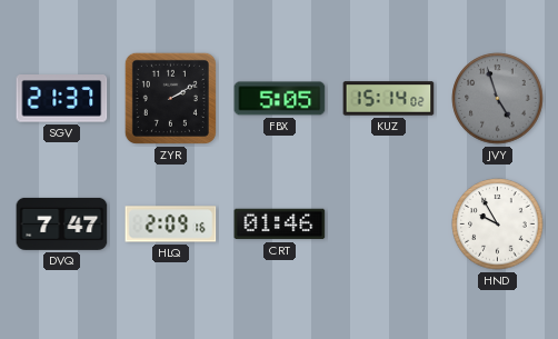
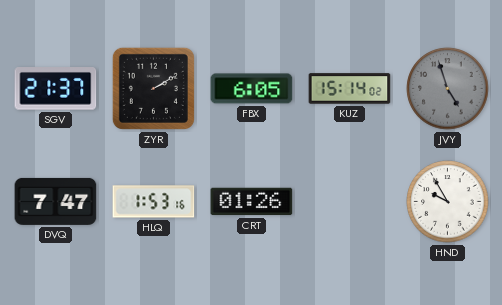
FBX: 5:05 -> 6:05
HLQ: 2:09 -> 1:53
CRT: 01:46 -> 01:26
